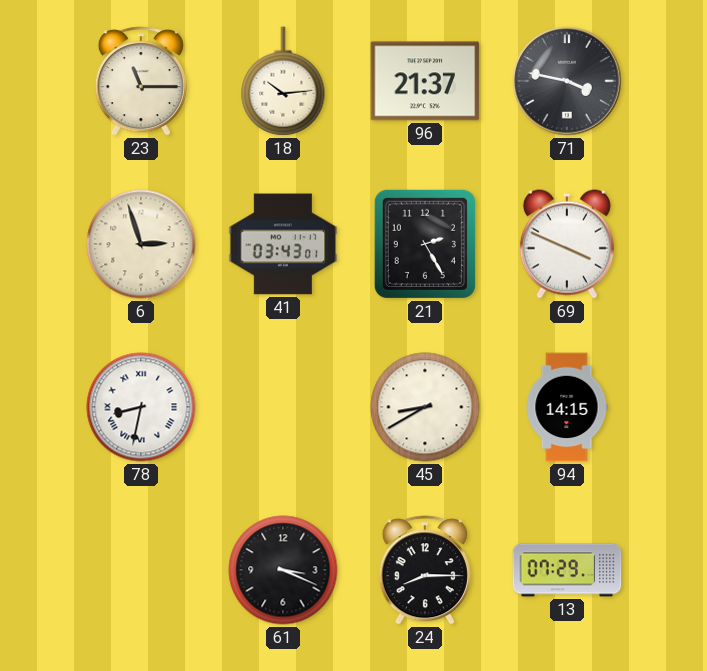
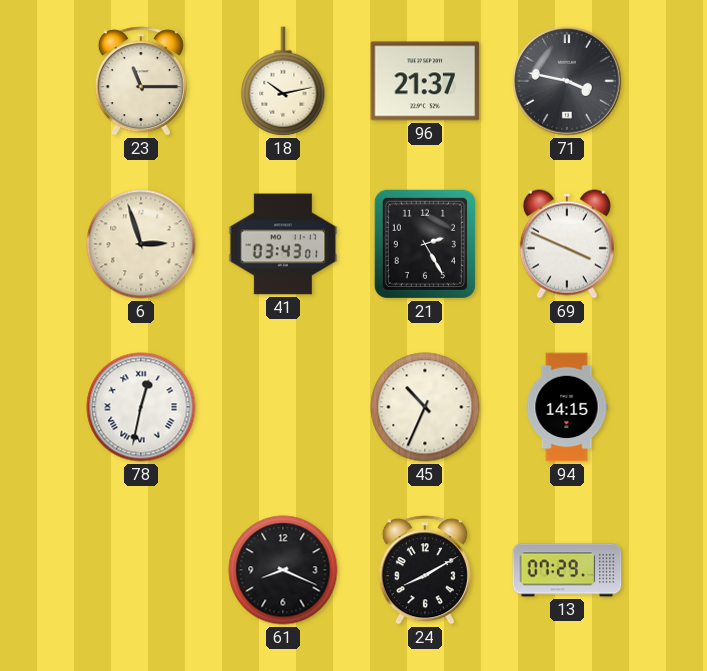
18: 10:14 -> 10:13
78: 8:32 -> 12:32
45: 8:40 -> 10:34
61: 3:19 -> 8:19
24: 8:15 -> 8:10
